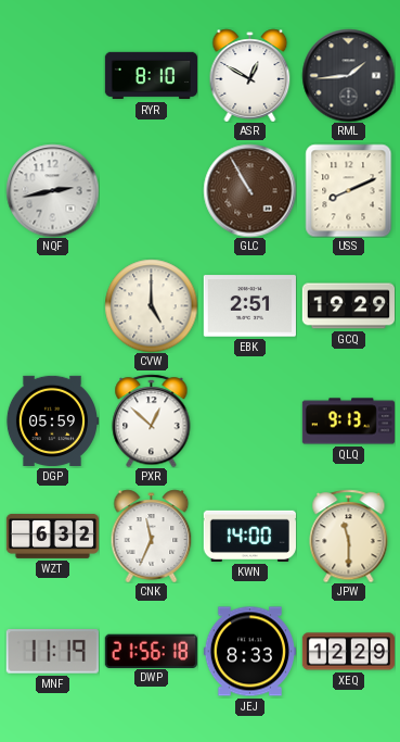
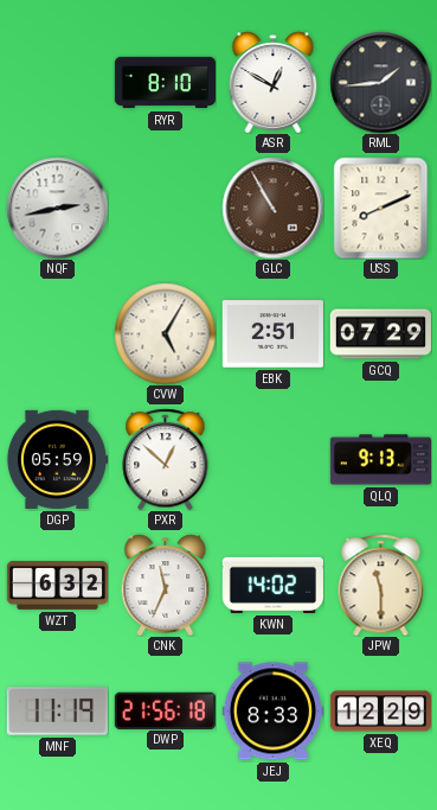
CVW: 5:00 -> 5:05
GCQ: 19:29 -> 07:29
KWN: 14:00 -> 14:02
